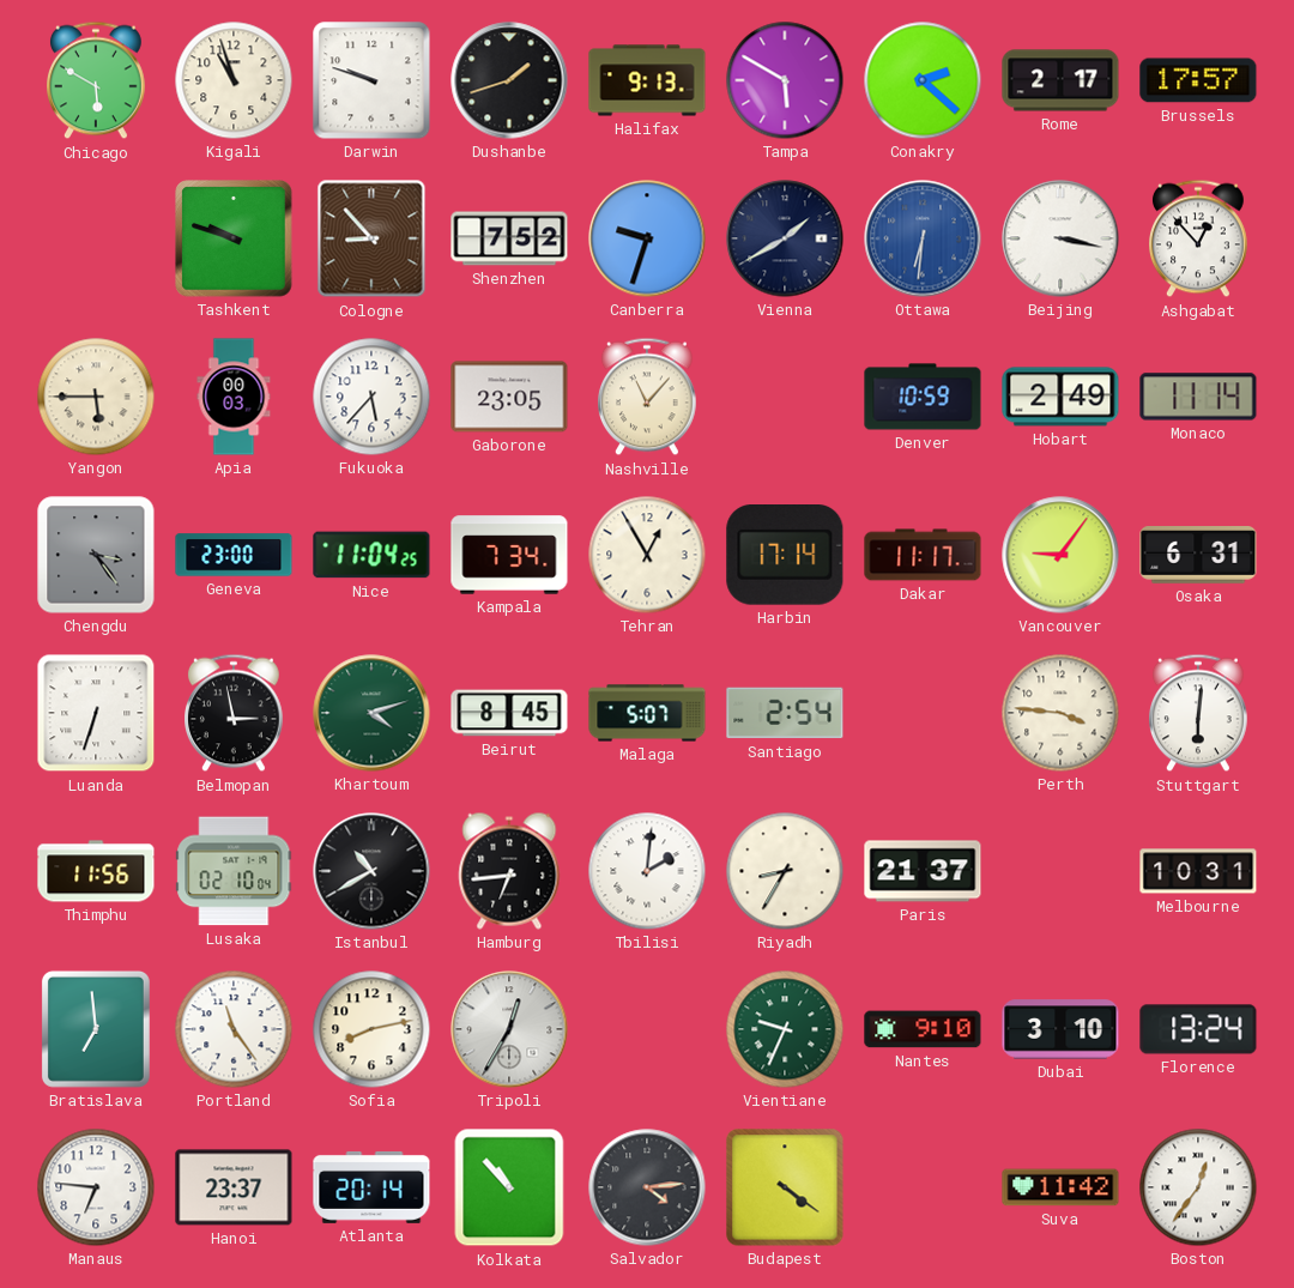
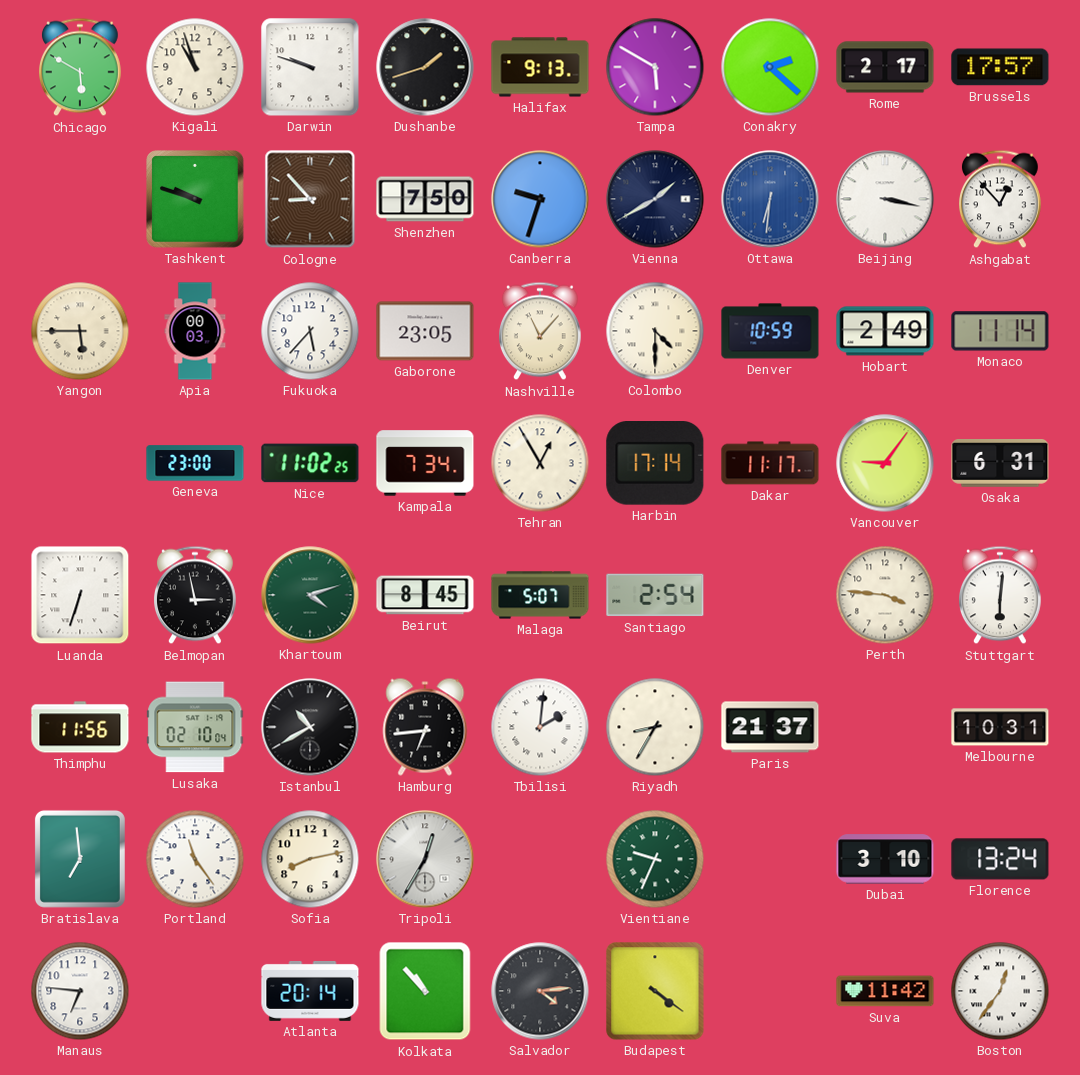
Shenzhen: 7:52 -> 7:50
Colombo: none -> 4:30
Chengdu: 3:24 -> none
Nice: 11:04 -> 11:02
Nantes: 9:10 -> none
Hanoi: 23:37 -> none
